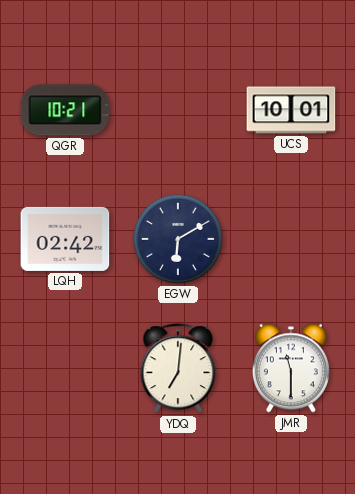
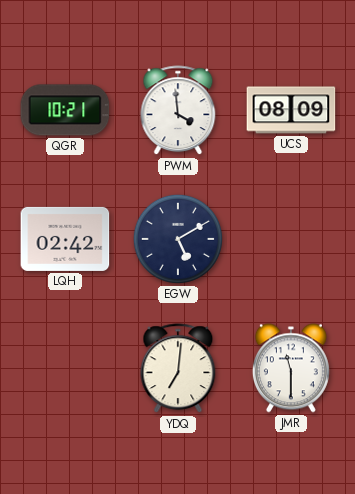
PWM: none -> 3:59
UCS: 10:01 -> 08:09
EGW: 6:10 -> 5:10
